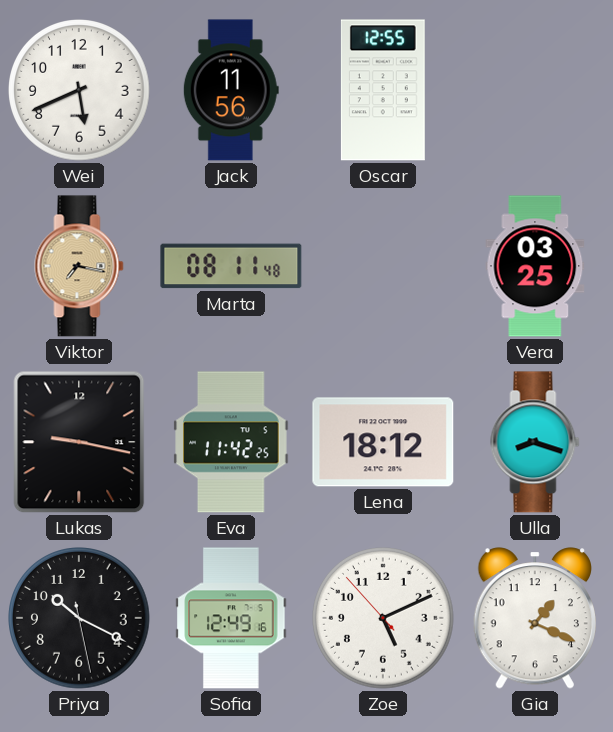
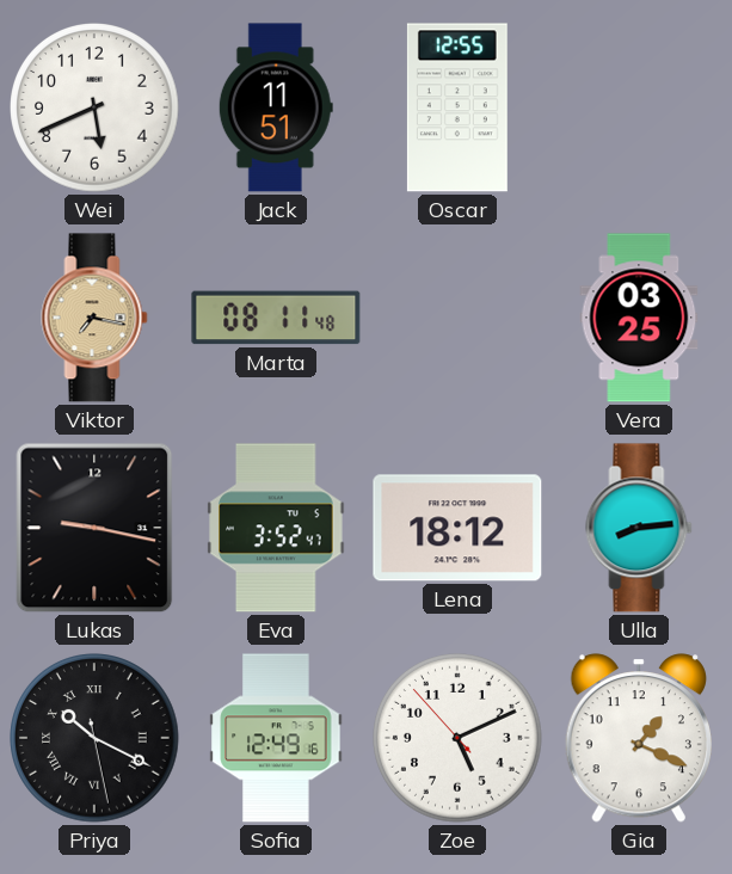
Jack: 11:56 -> 11:51
Eva: 11:42 -> 3:52
Ulla: 8:18 -> 8:14
Priya numerals: Arabic -> Roman
